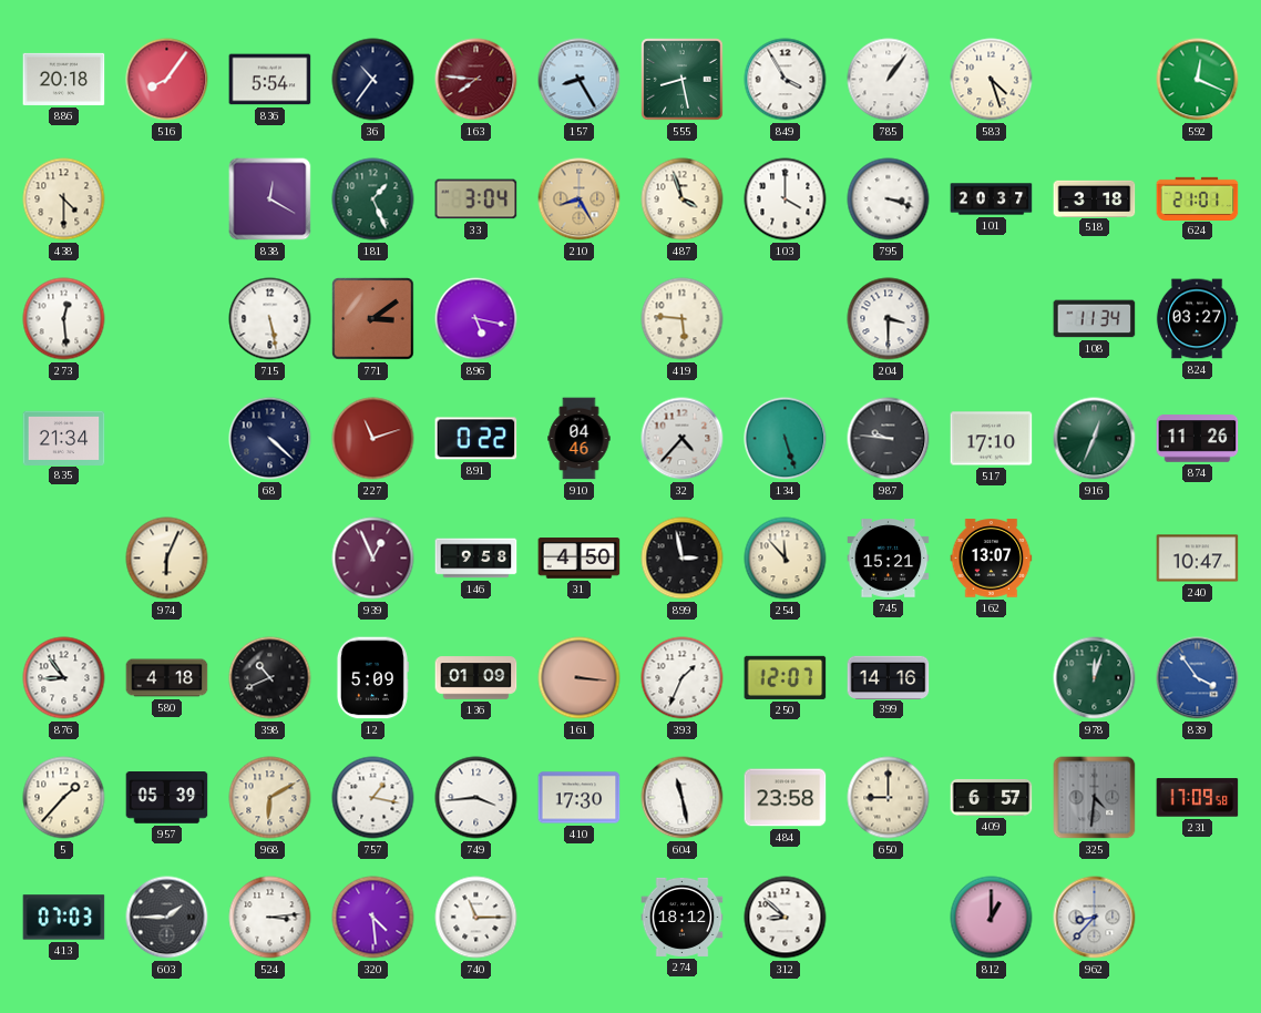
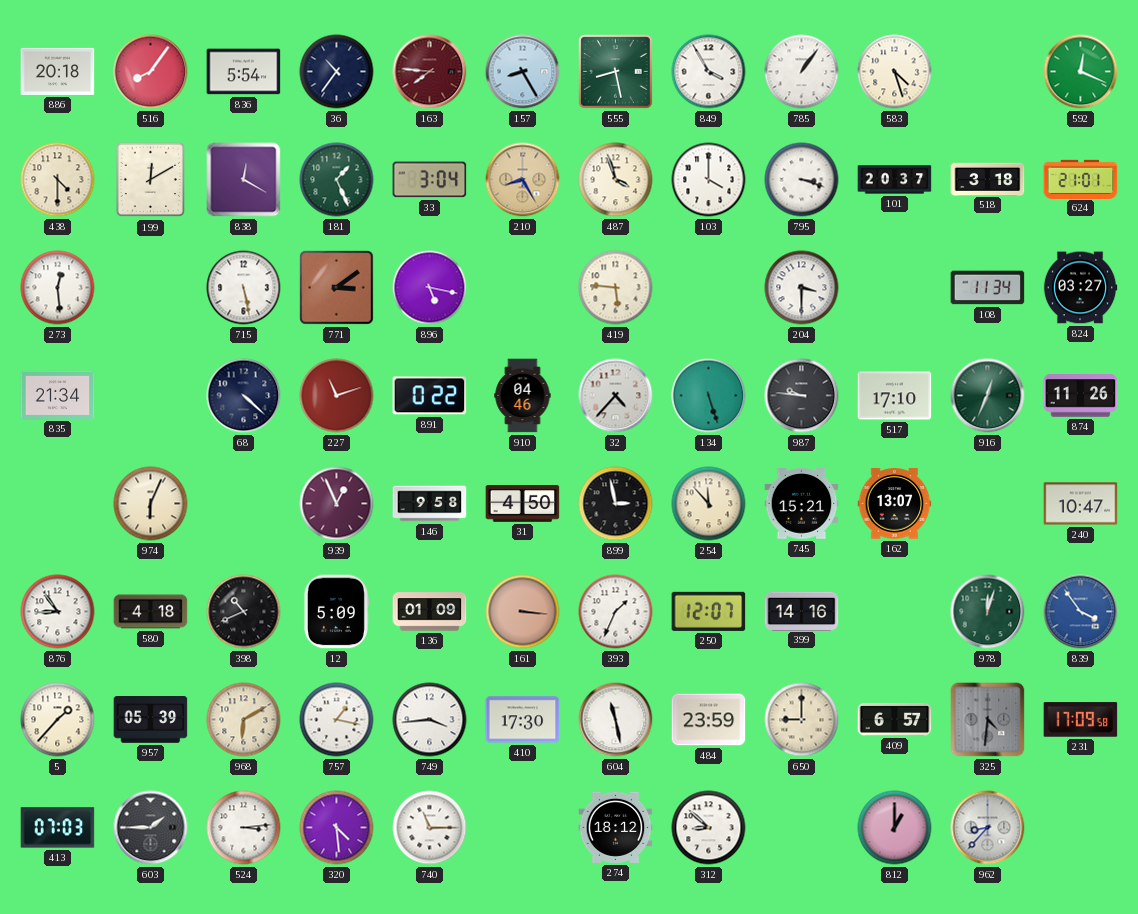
199: none -> 12:10
484: 23:58 -> 23:59
